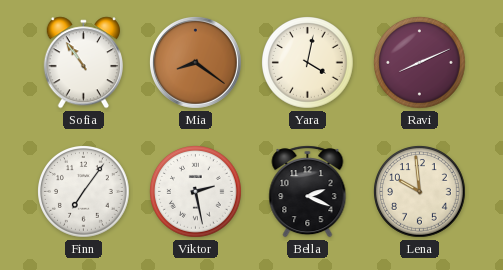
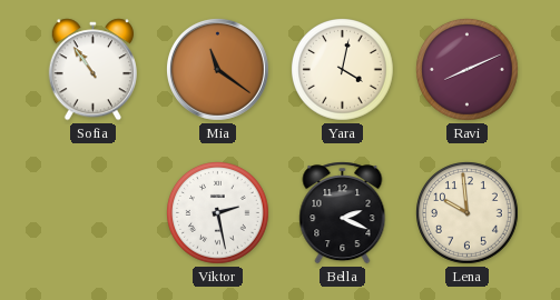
Mia: 8:21 -> 11:21
Finn: 7:06 -> none
